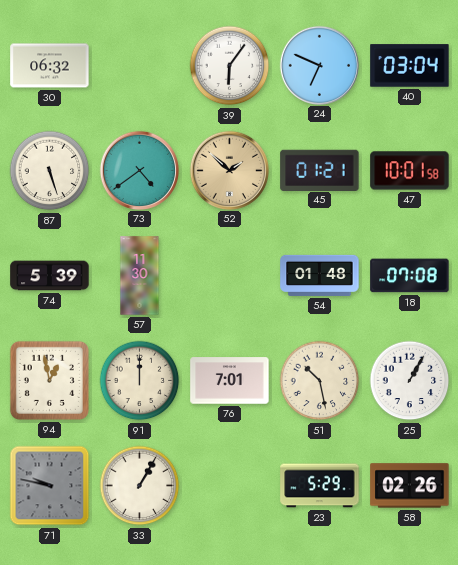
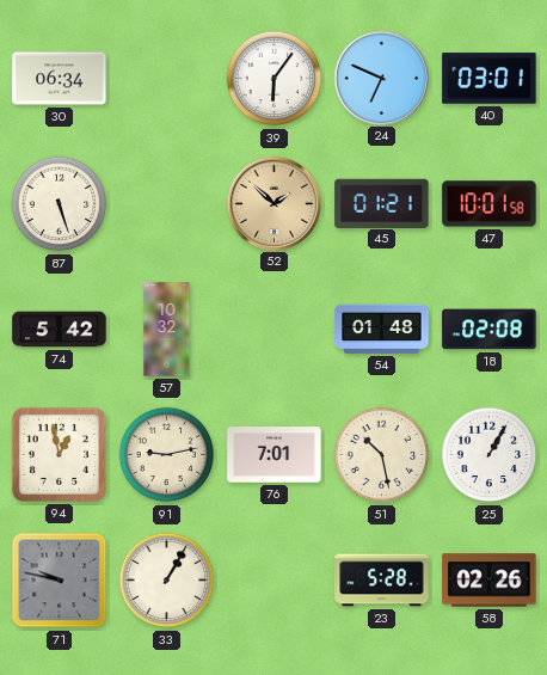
30: 06:32 -> 06:34
40: 03:04 -> 03:01
73: 4:39 -> none
74: 5:39 -> 5:42
57: 11:30 -> 10:32
18: 07:08 -> 02:08
91: 12:00 -> 9:13
23: 5:29 -> 5:28
